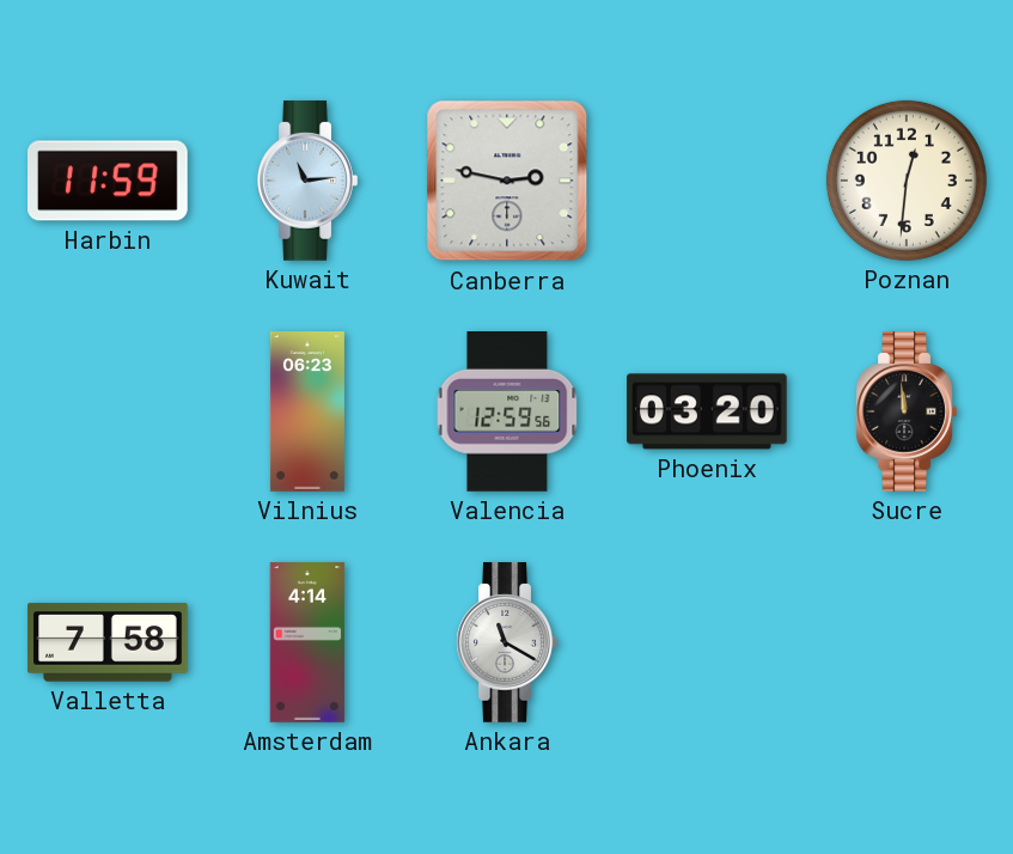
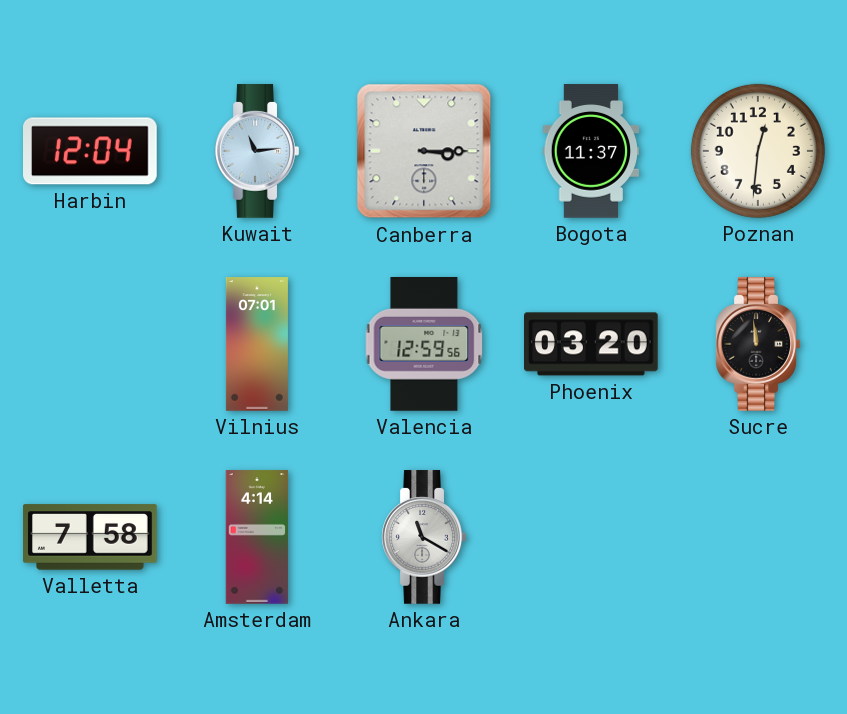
Harbin: 11:59 -> 12:04
Canberra: 2:47 -> 3:15
Bogota: none -> 11:37
Vilnius: 06:23 -> 07:01
